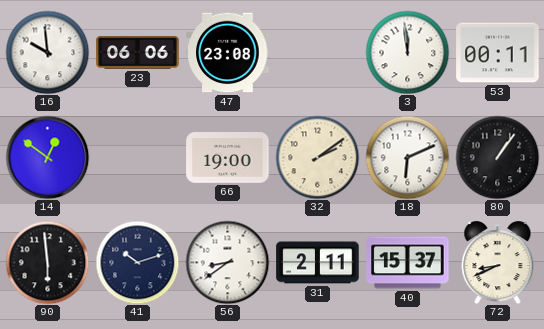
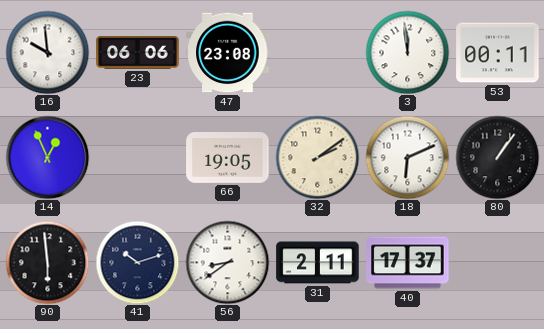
14: 12:51 -> 12:56
66: 19:00 -> 19:05
40: 15:37 -> 17:37
72: 8:41 -> none
